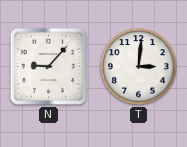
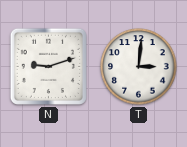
N: 9:07 -> 9:12
